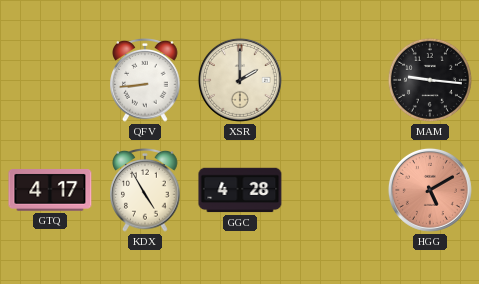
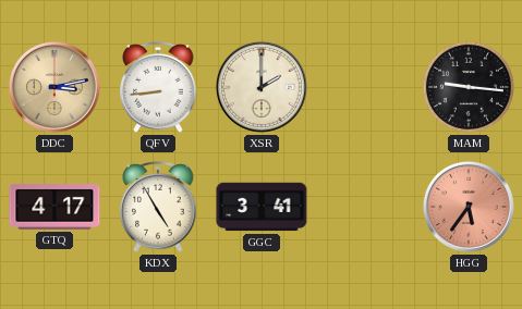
DDC: none -> 3:13
GGC: 4:28 -> 3:41
HGG: 5:10 -> 5:36
